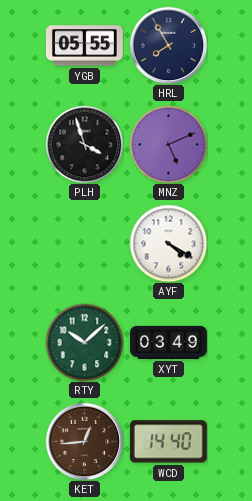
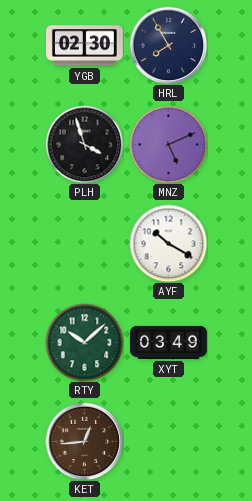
YGB: 05:55 -> 02:30
AYF: 4:20 -> 10:20
WCD: 14:40 -> none
